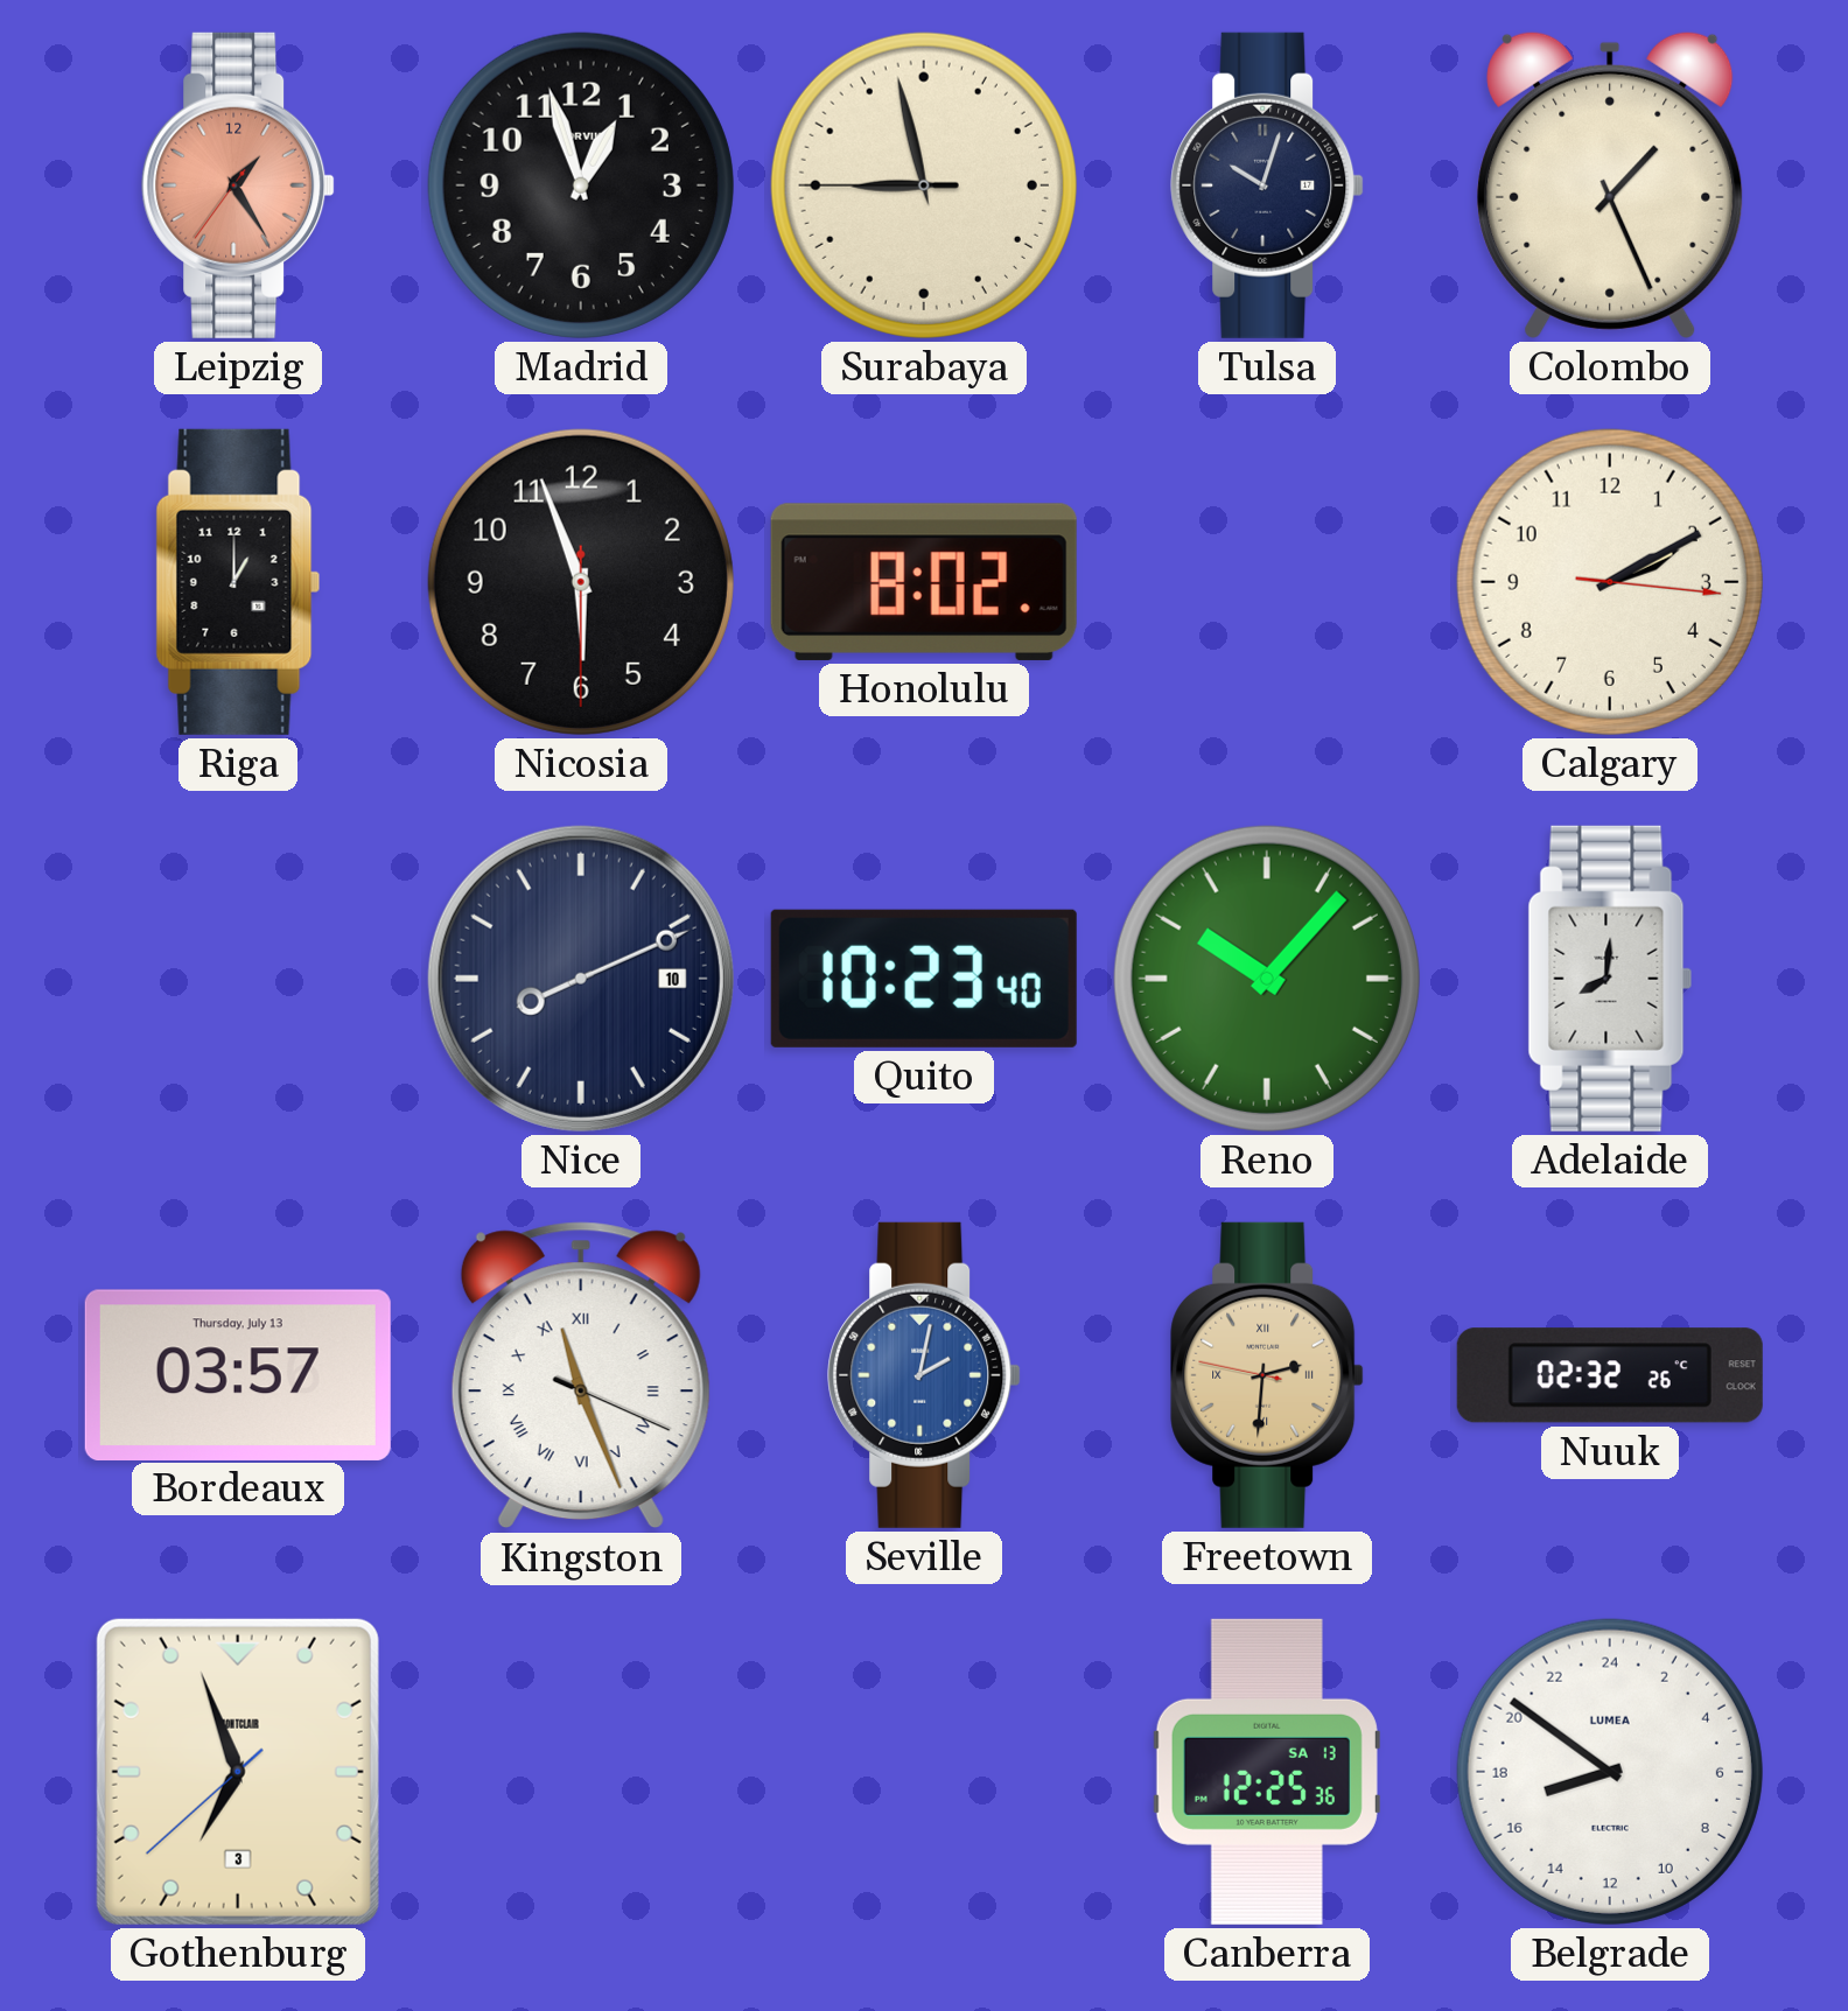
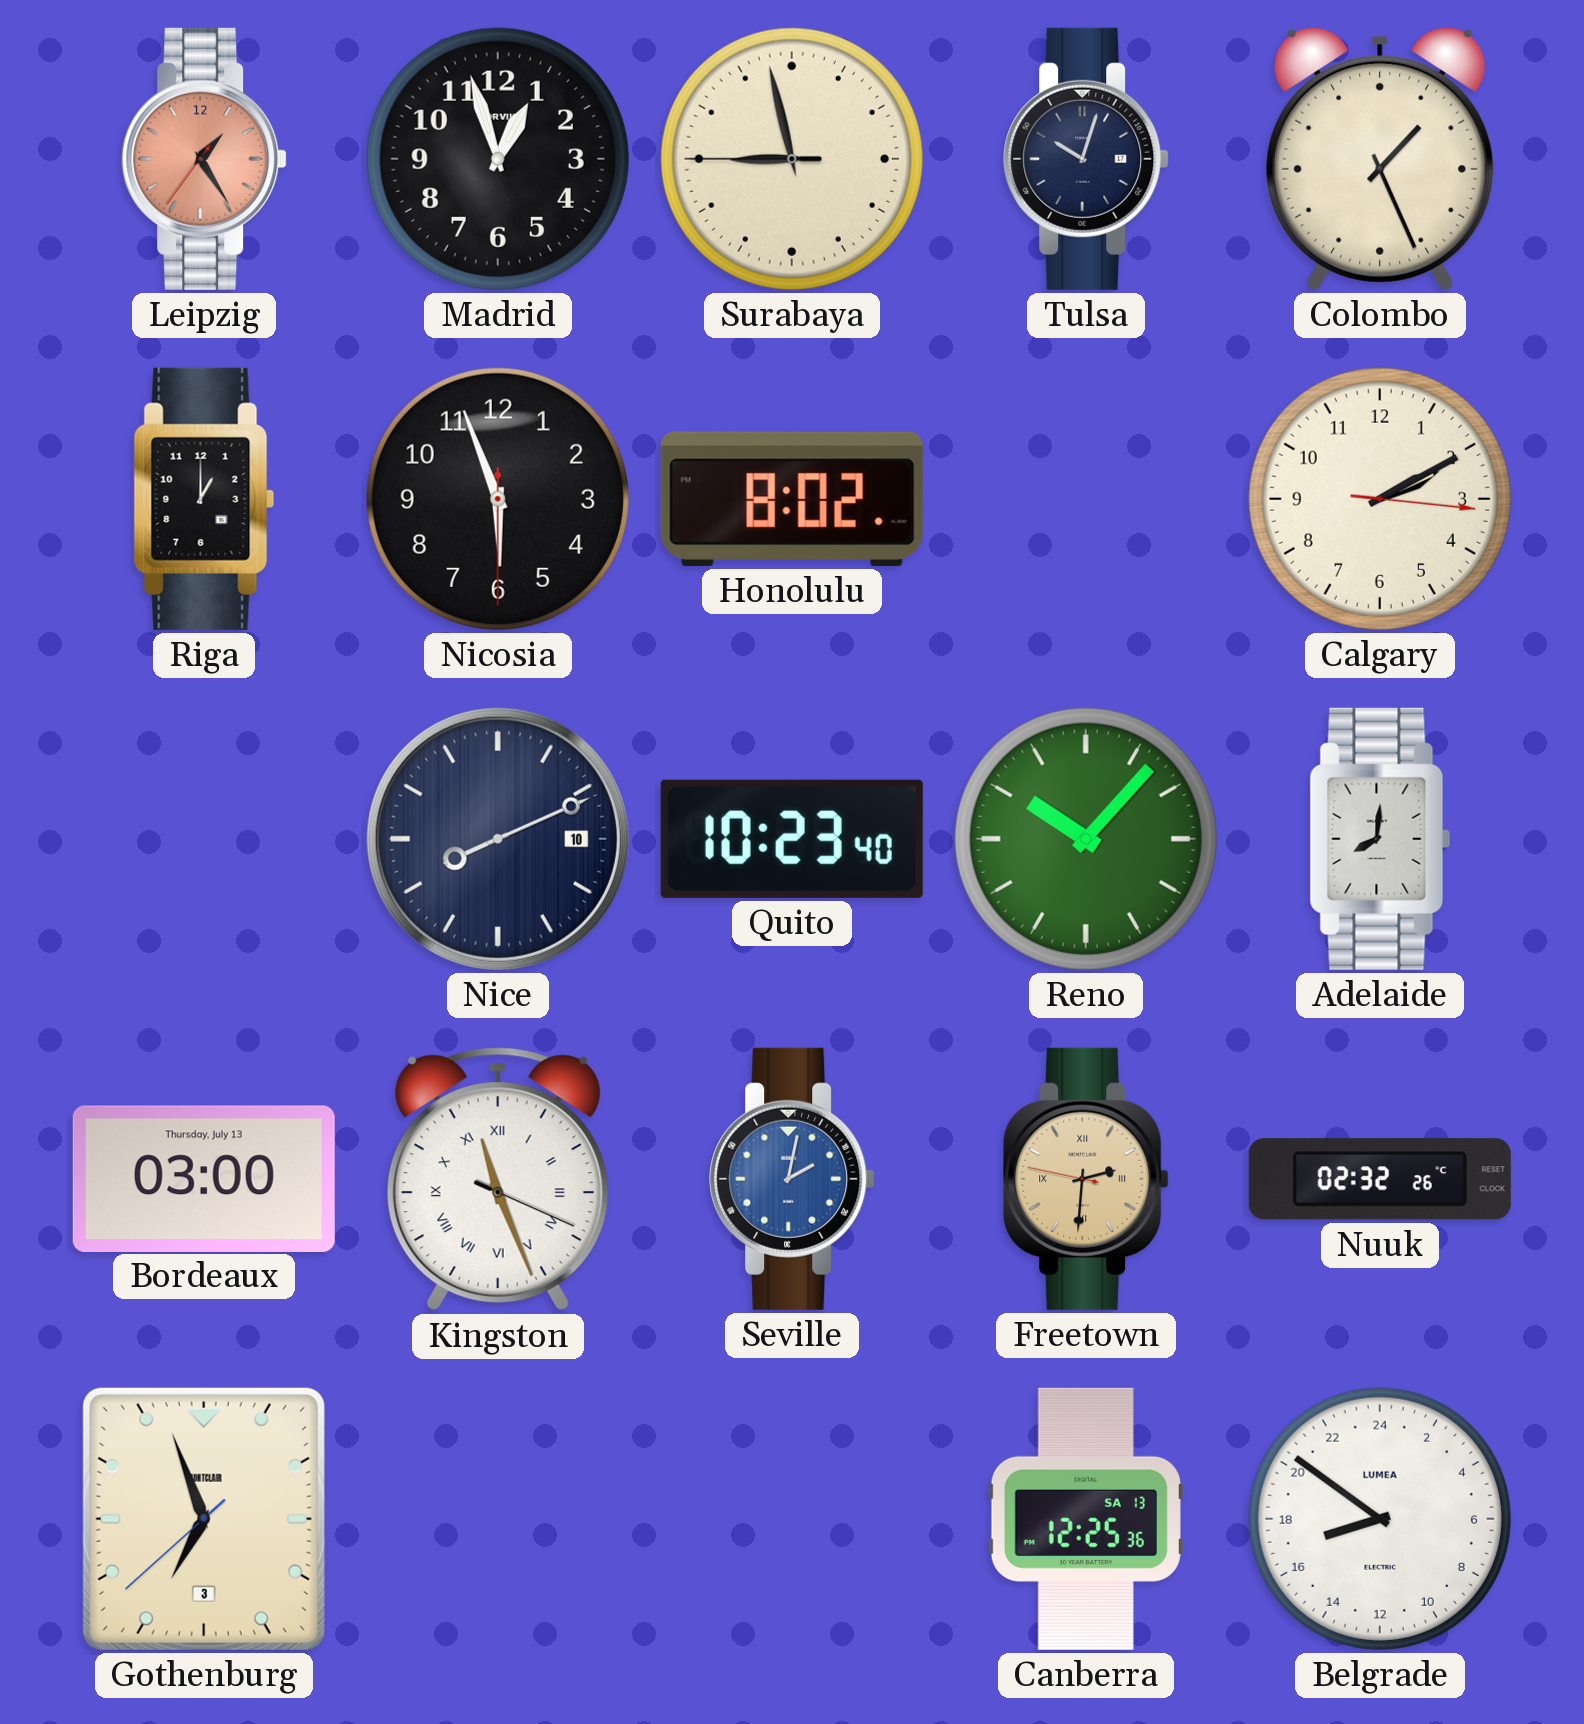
Bordeaux: 03:57 -> 03:00
